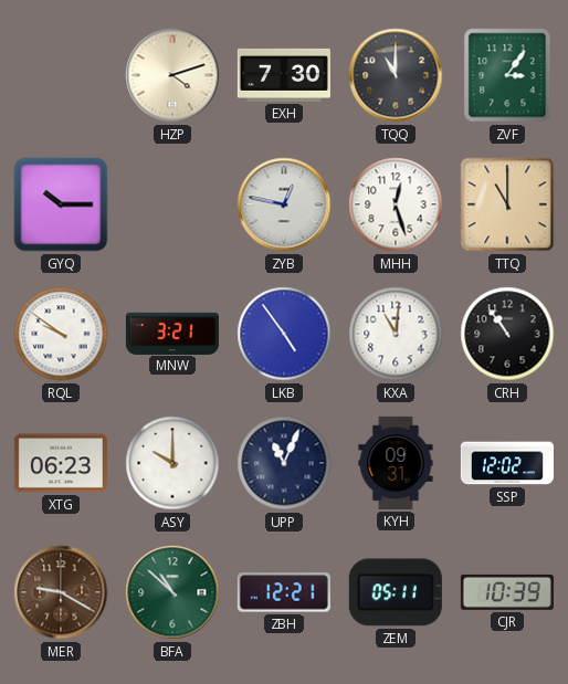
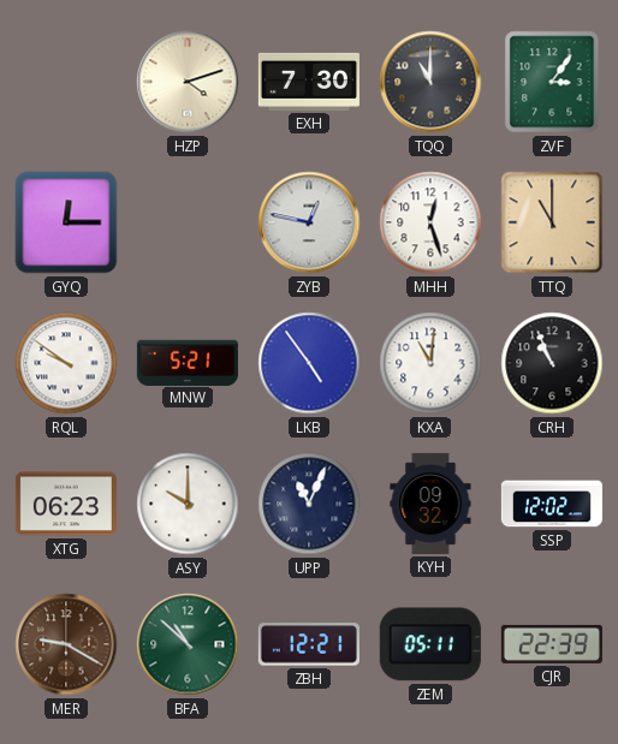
GYQ: 10:15 -> 12:15
MNW: 3:21 -> 5:21
CRH: 10:54 -> 10:56
KYH: 09:31 -> 09:32
CJR: 10:39 -> 22:39
